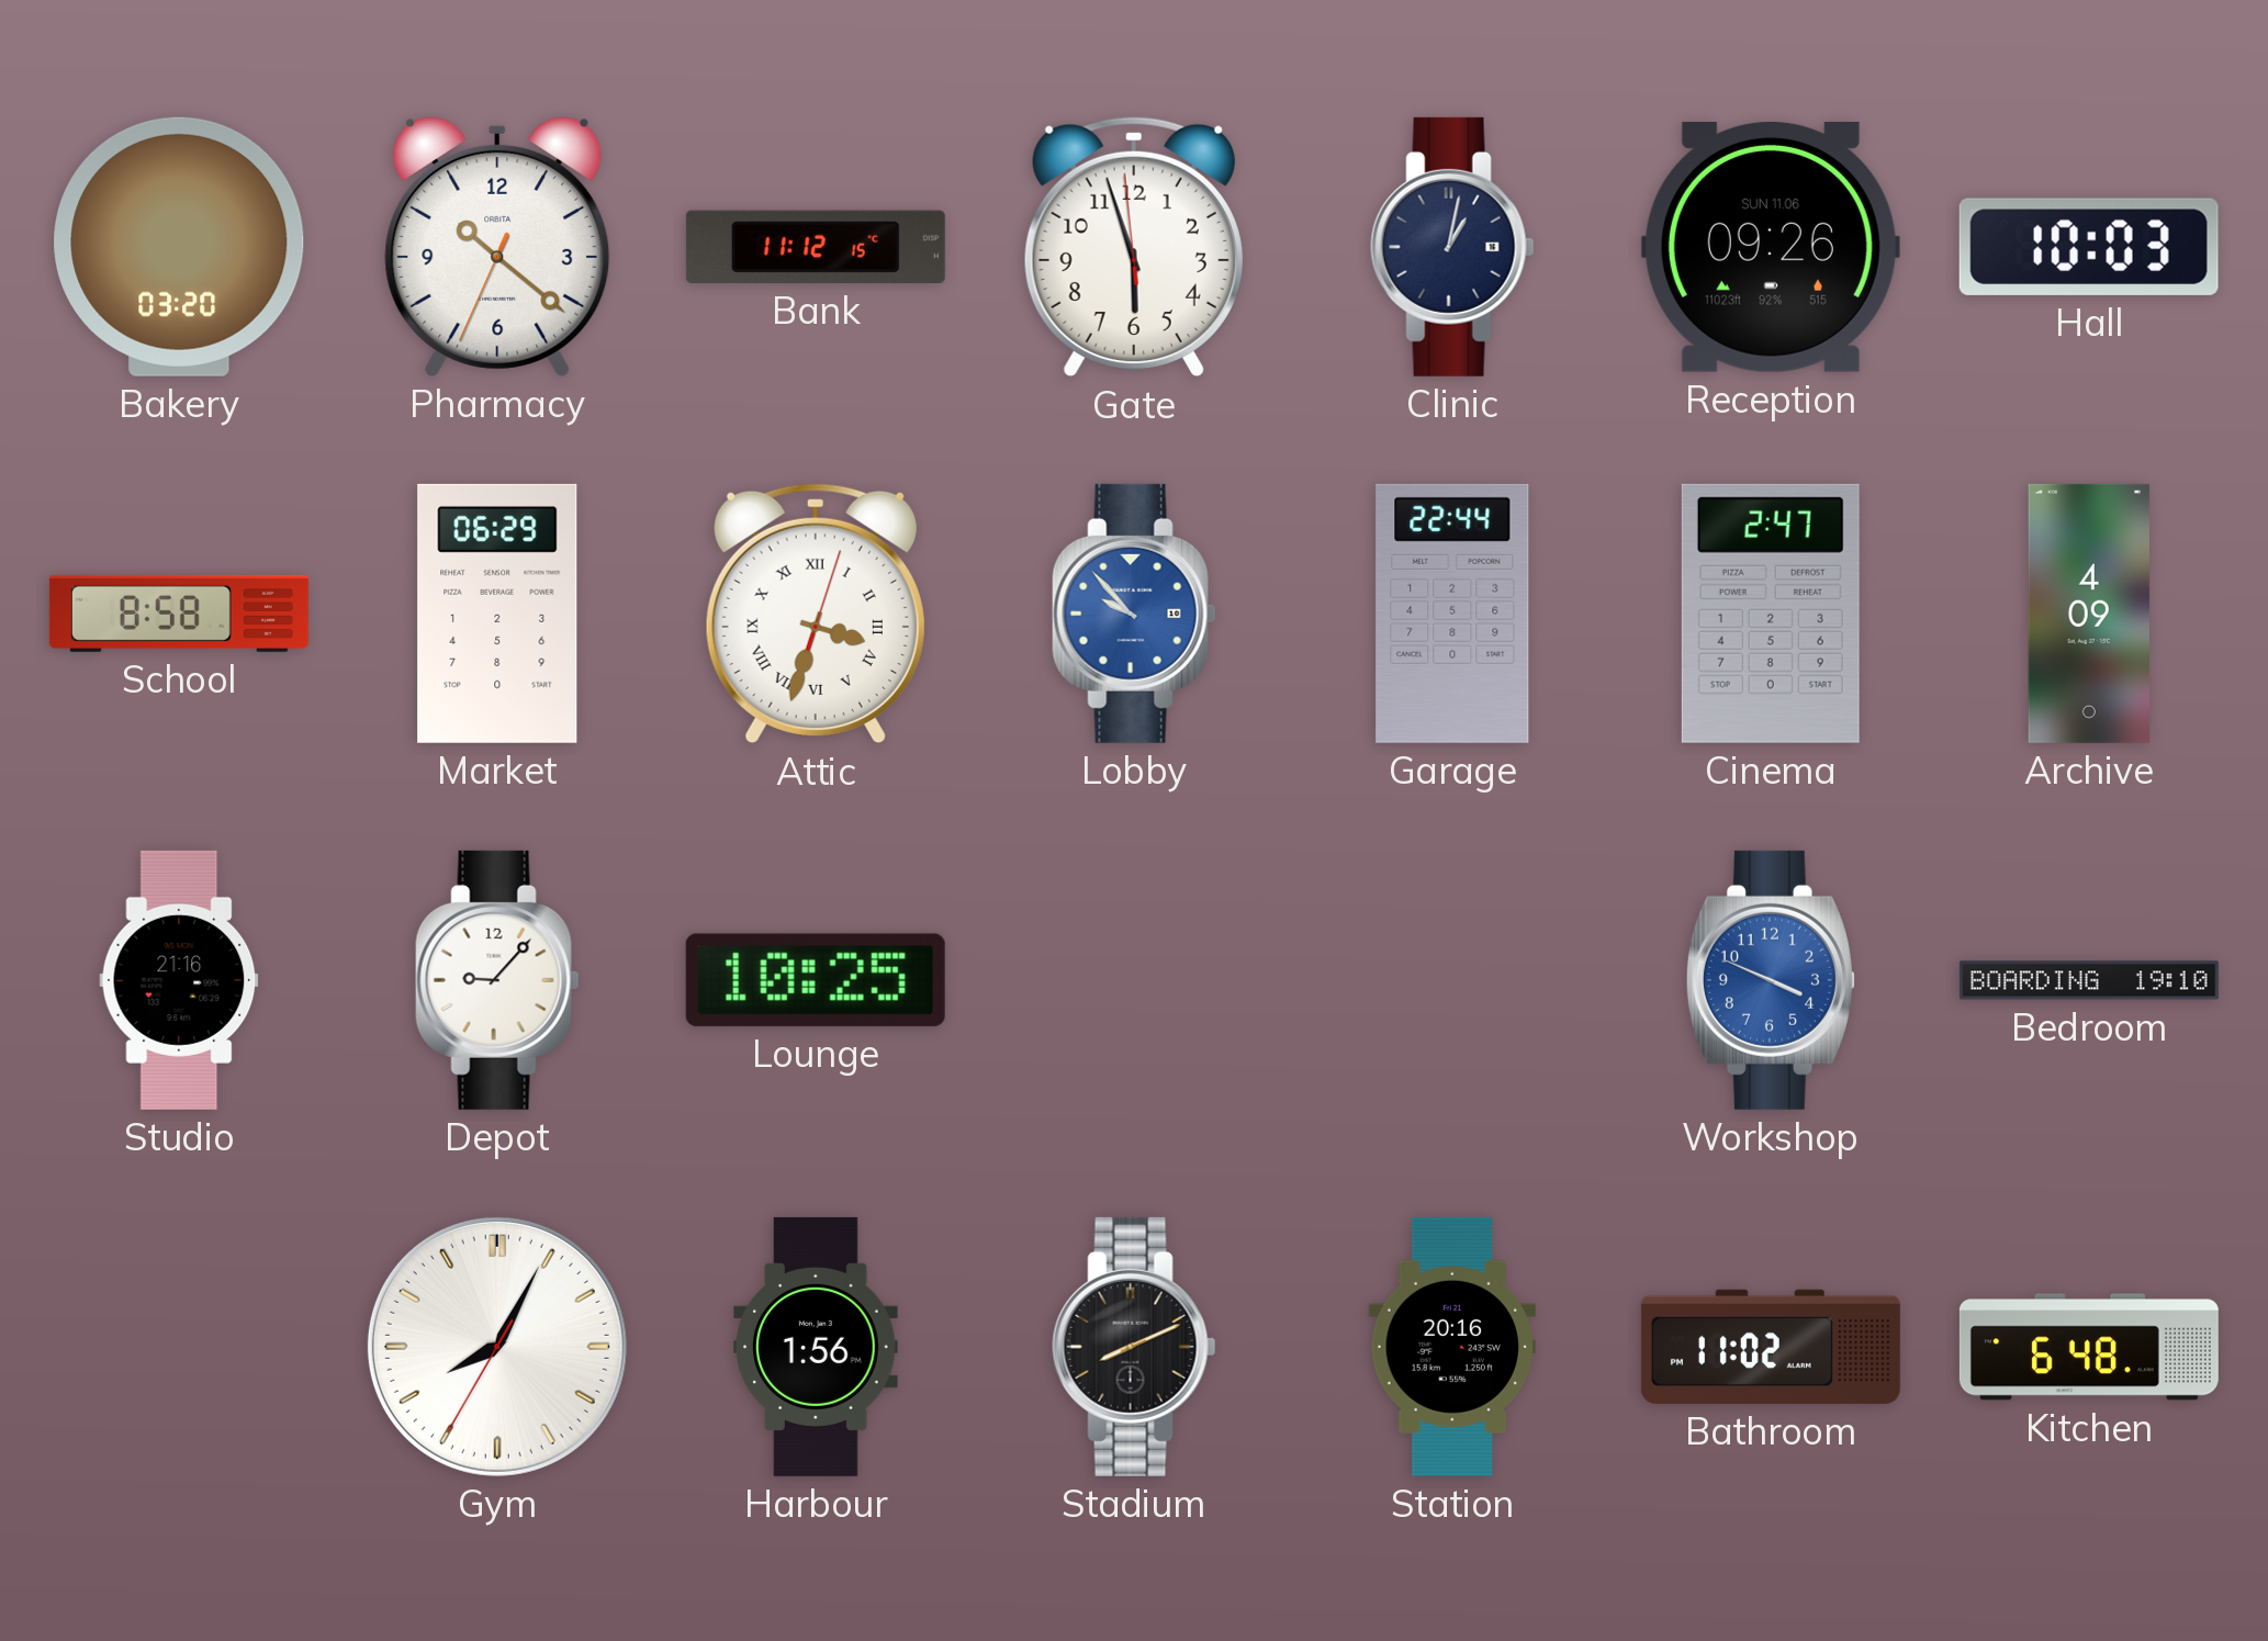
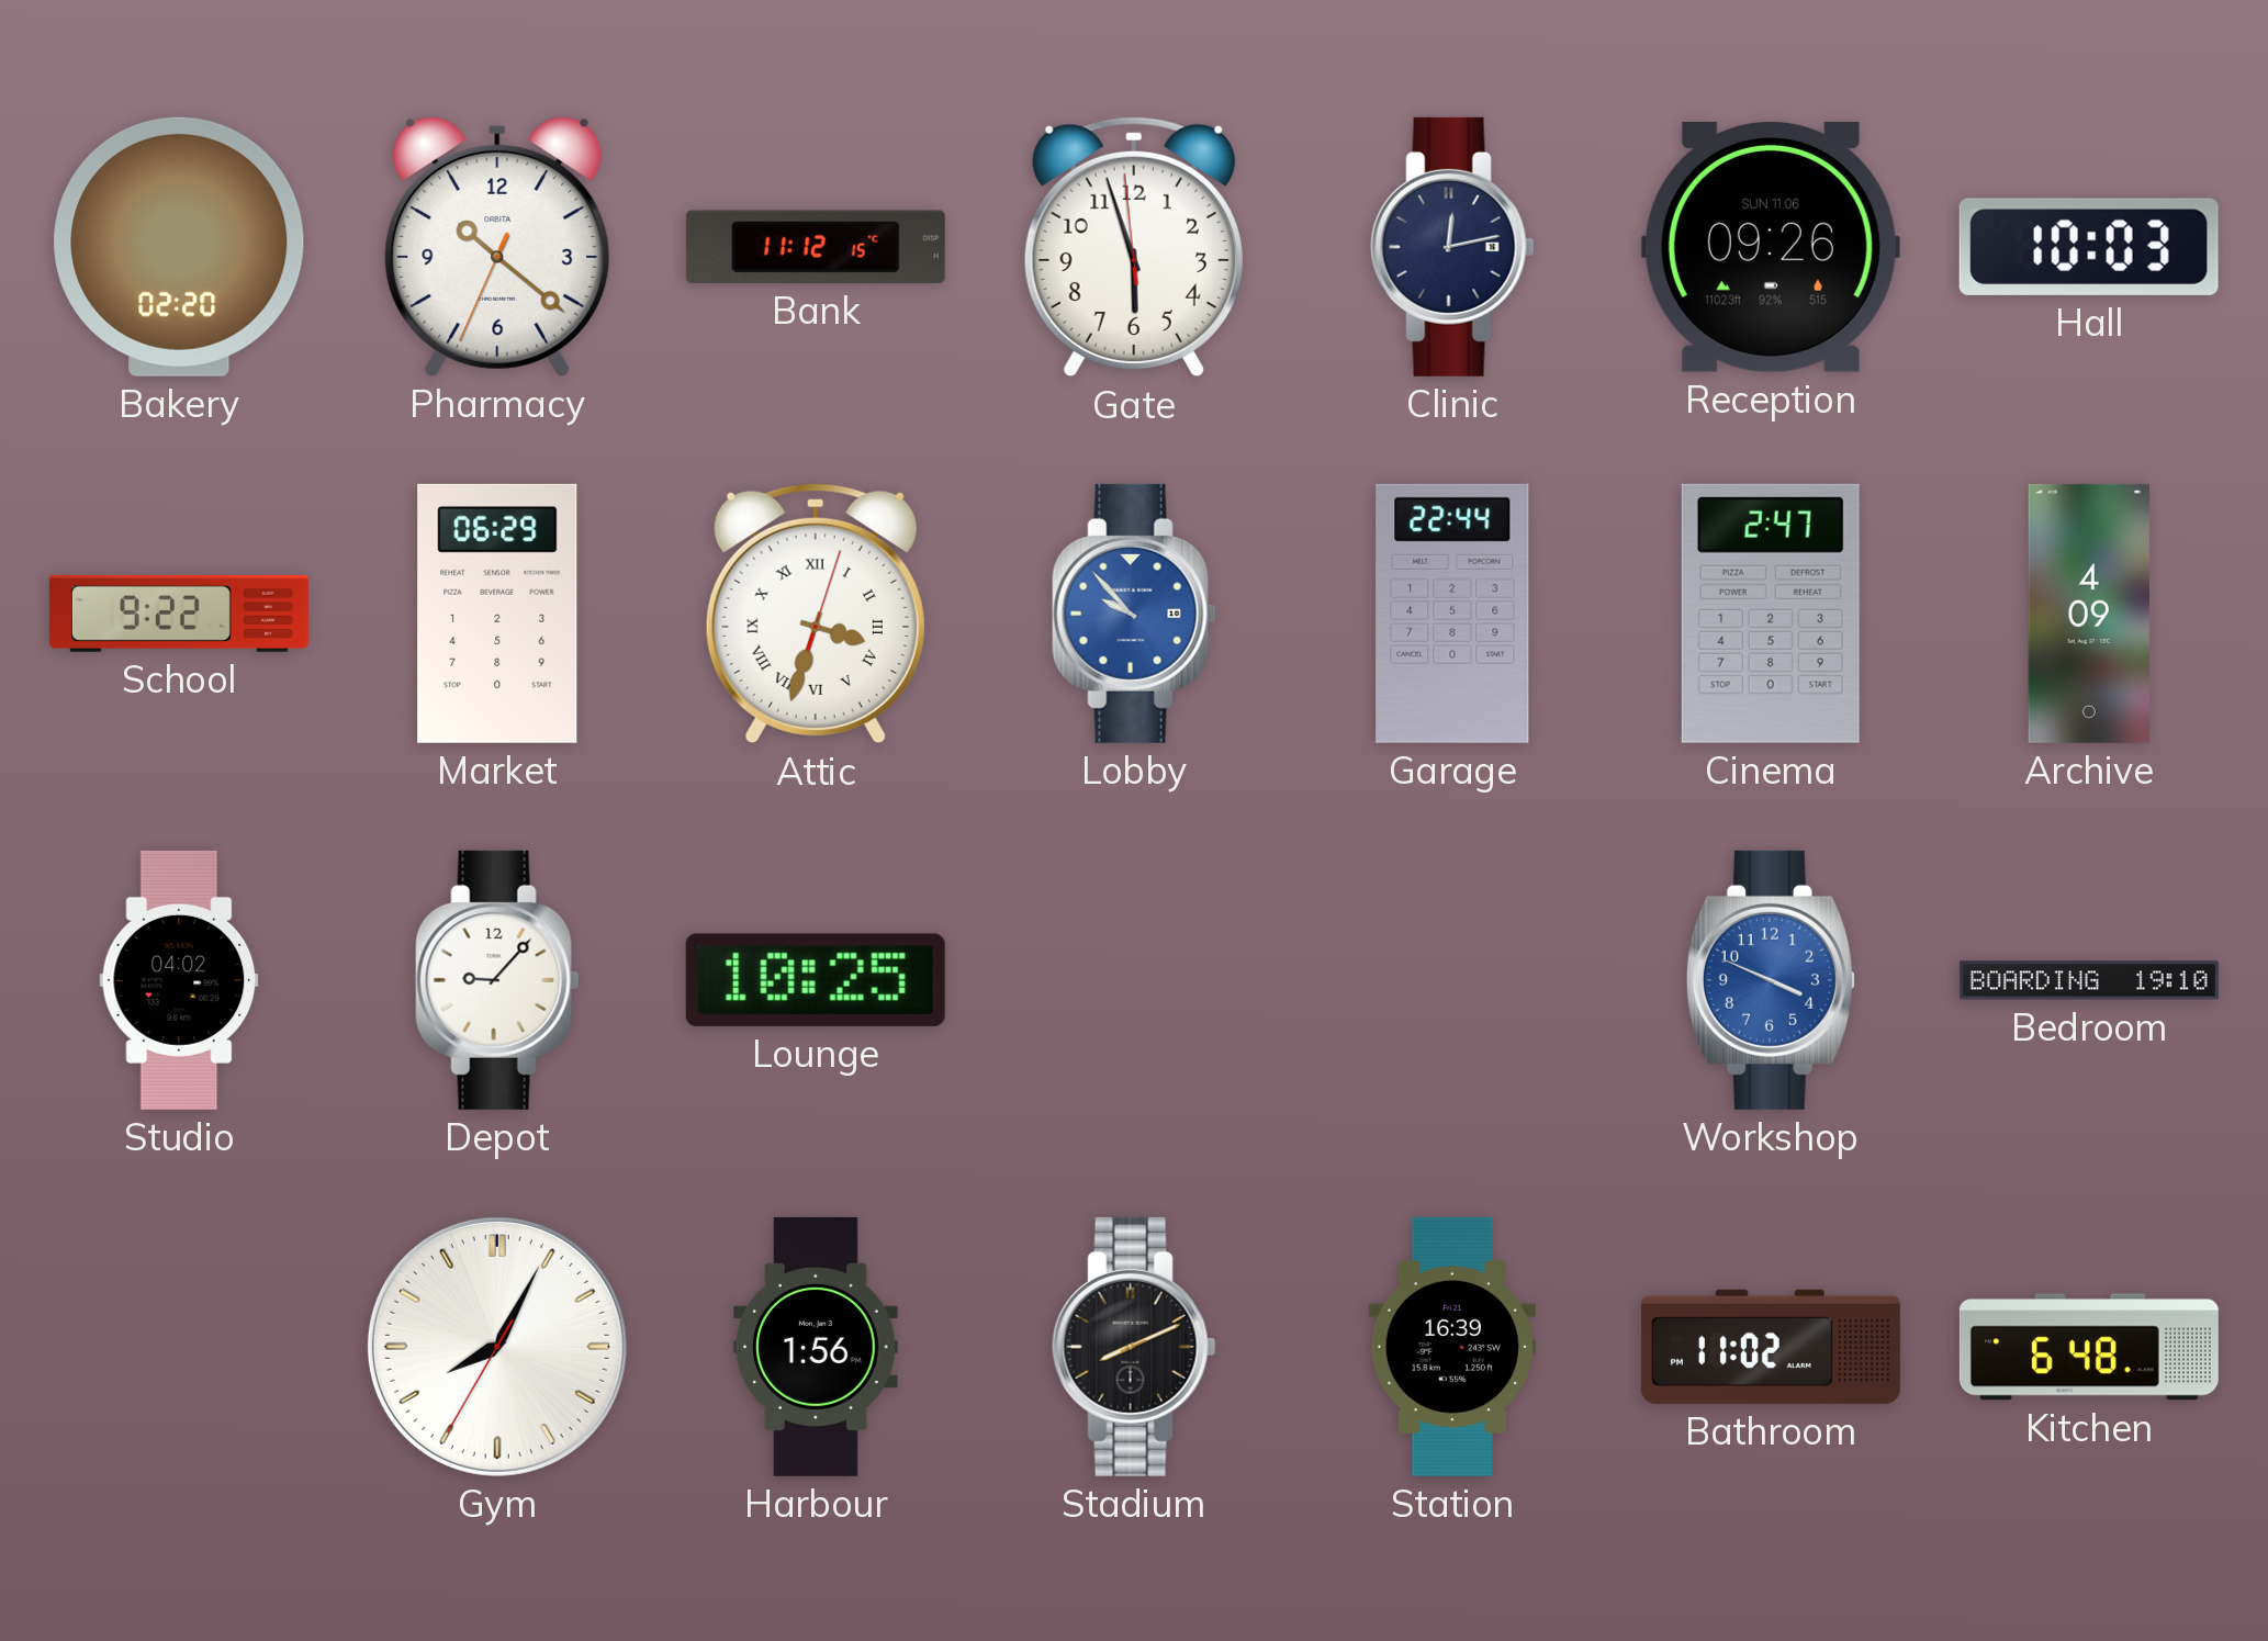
Bakery: 03:20 -> 02:20
Clinic: 1:02 -> 12:13
School: 8:58 -> 9:22
Studio: 21:16 -> 04:02
Station: 20:16 -> 16:39
